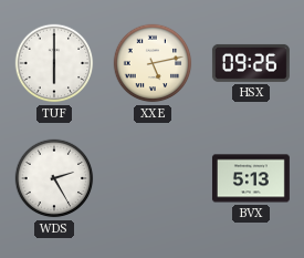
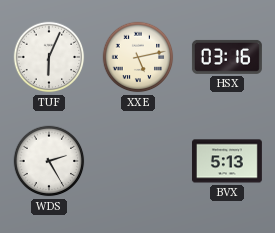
TUF: 6:00 -> 6:04
HSX: 09:26 -> 03:16
